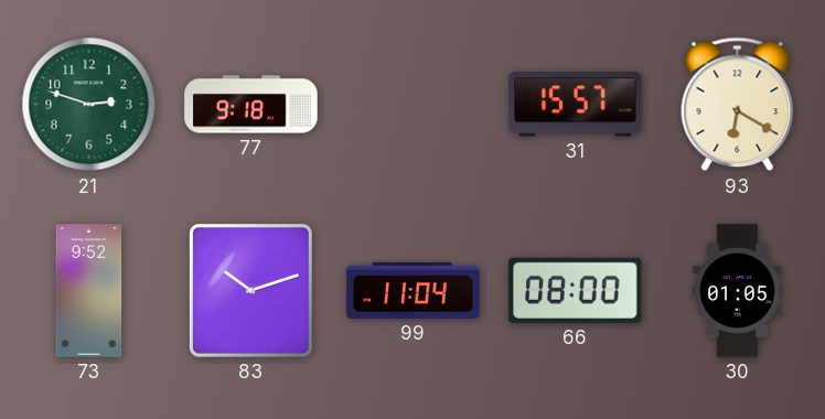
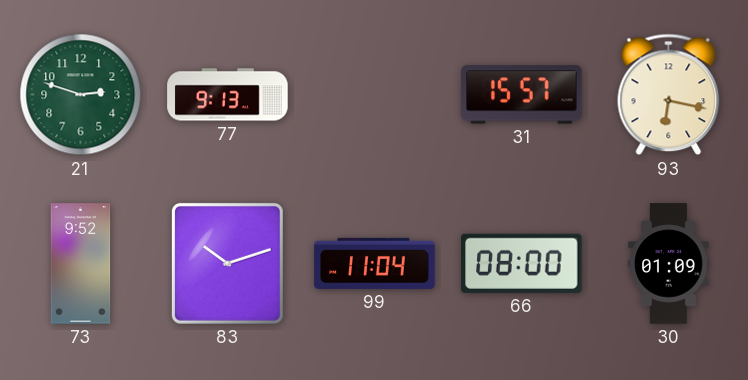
77: 9:18 -> 9:13
93: 6:20 -> 6:17
30: 01:05 -> 01:09
